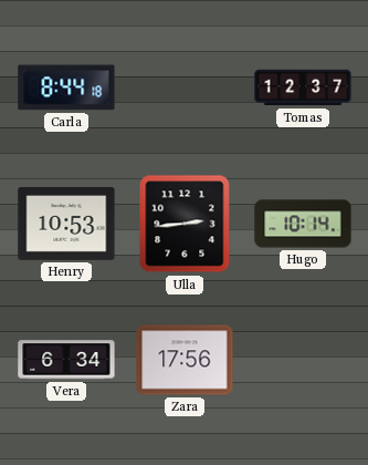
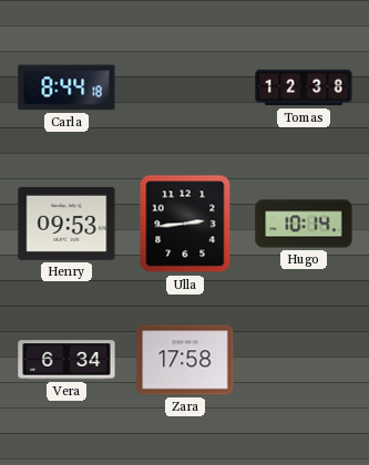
Tomas: 12:37 -> 12:38
Henry: 10:53 -> 09:53
Zara: 17:56 -> 17:58
